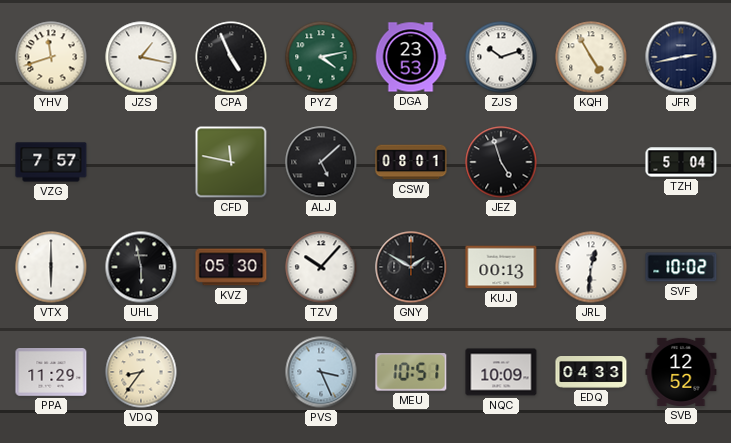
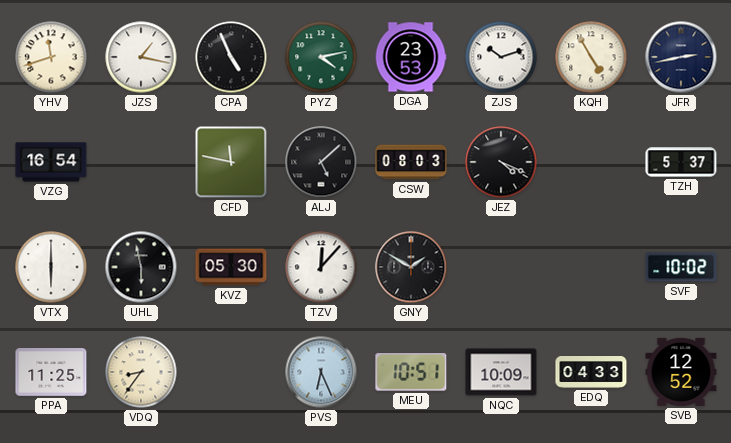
VZG: 7:57 -> 16:54
CSW: 08:01 -> 08:03
JEZ: 4:57 -> 4:19
TZH: 5:04 -> 5:37
TZV: 10:07 -> 12:07
KUJ: 00:13 -> none
JRL: 12:31 -> none
PPA: 11:29 -> 11:25
PVS: 3:26 -> 6:26
